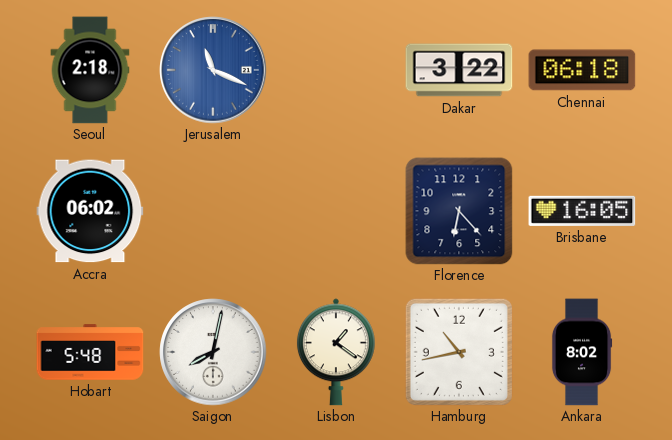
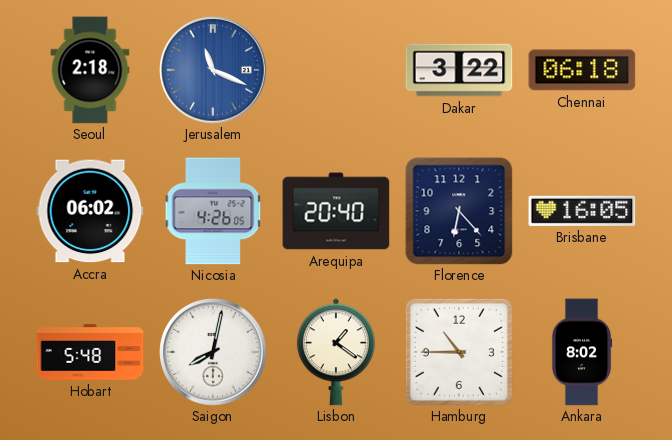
Nicosia: none -> 4:26
Arequipa: none -> 20:40
Hamburg: 10:43 -> 10:45
